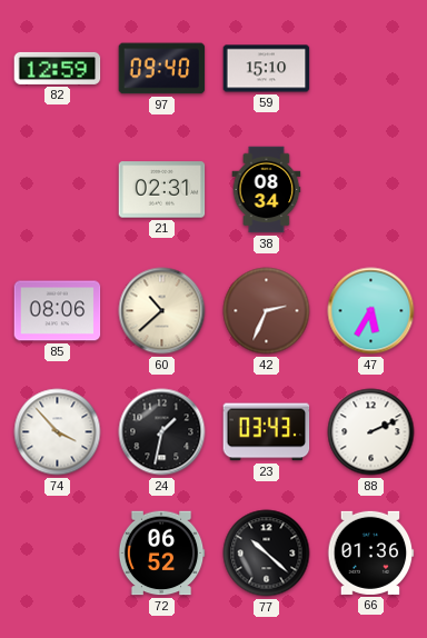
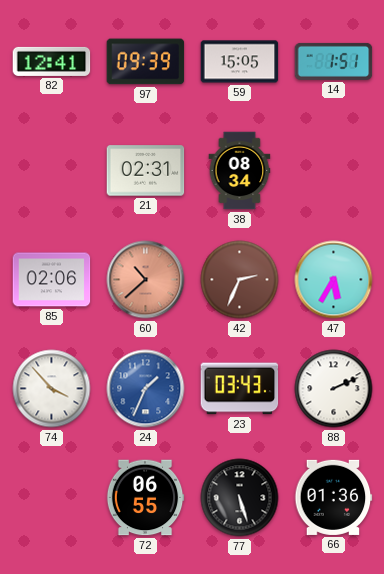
82: 12:59 -> 12:41
97: 09:40 -> 09:39
59: 15:10 -> 15:05
14: none -> 1:51
85: 08:06 -> 02:06
60 dial: cream -> salmon
24: 1:32 -> 1:34
24 dial: black -> blue
72: 06:52 -> 06:55
77: 10:22 -> 5:27
